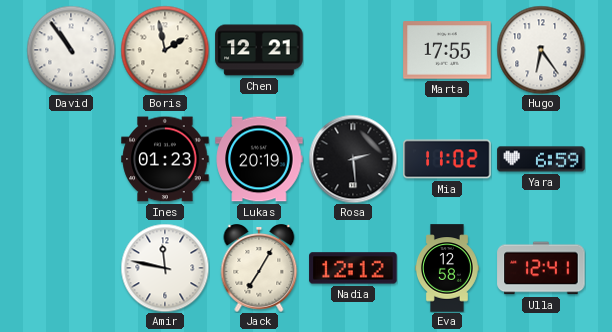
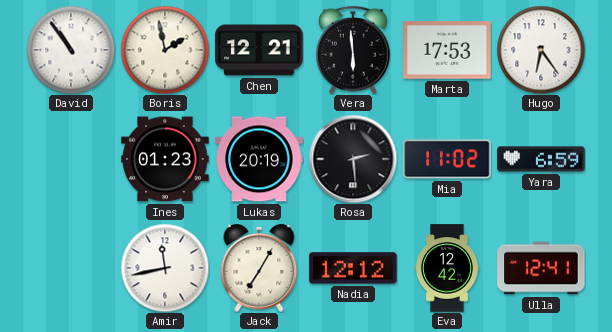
Vera: none -> 5:59
Marta: 17:55 -> 17:53
Amir: 11:47 -> 11:43
Eva: 12:58 -> 12:42
